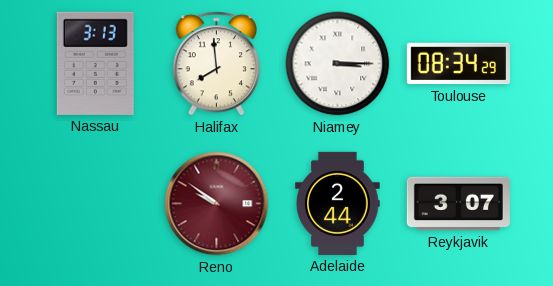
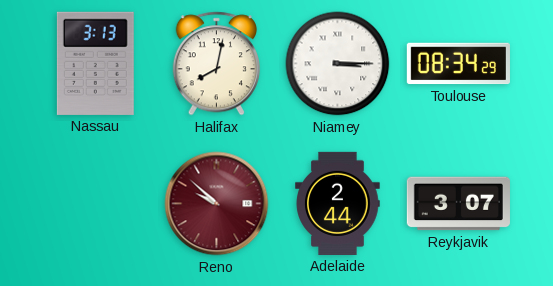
Halifax: 7:59 -> 8:02
Reno: 9:51 -> 9:52
